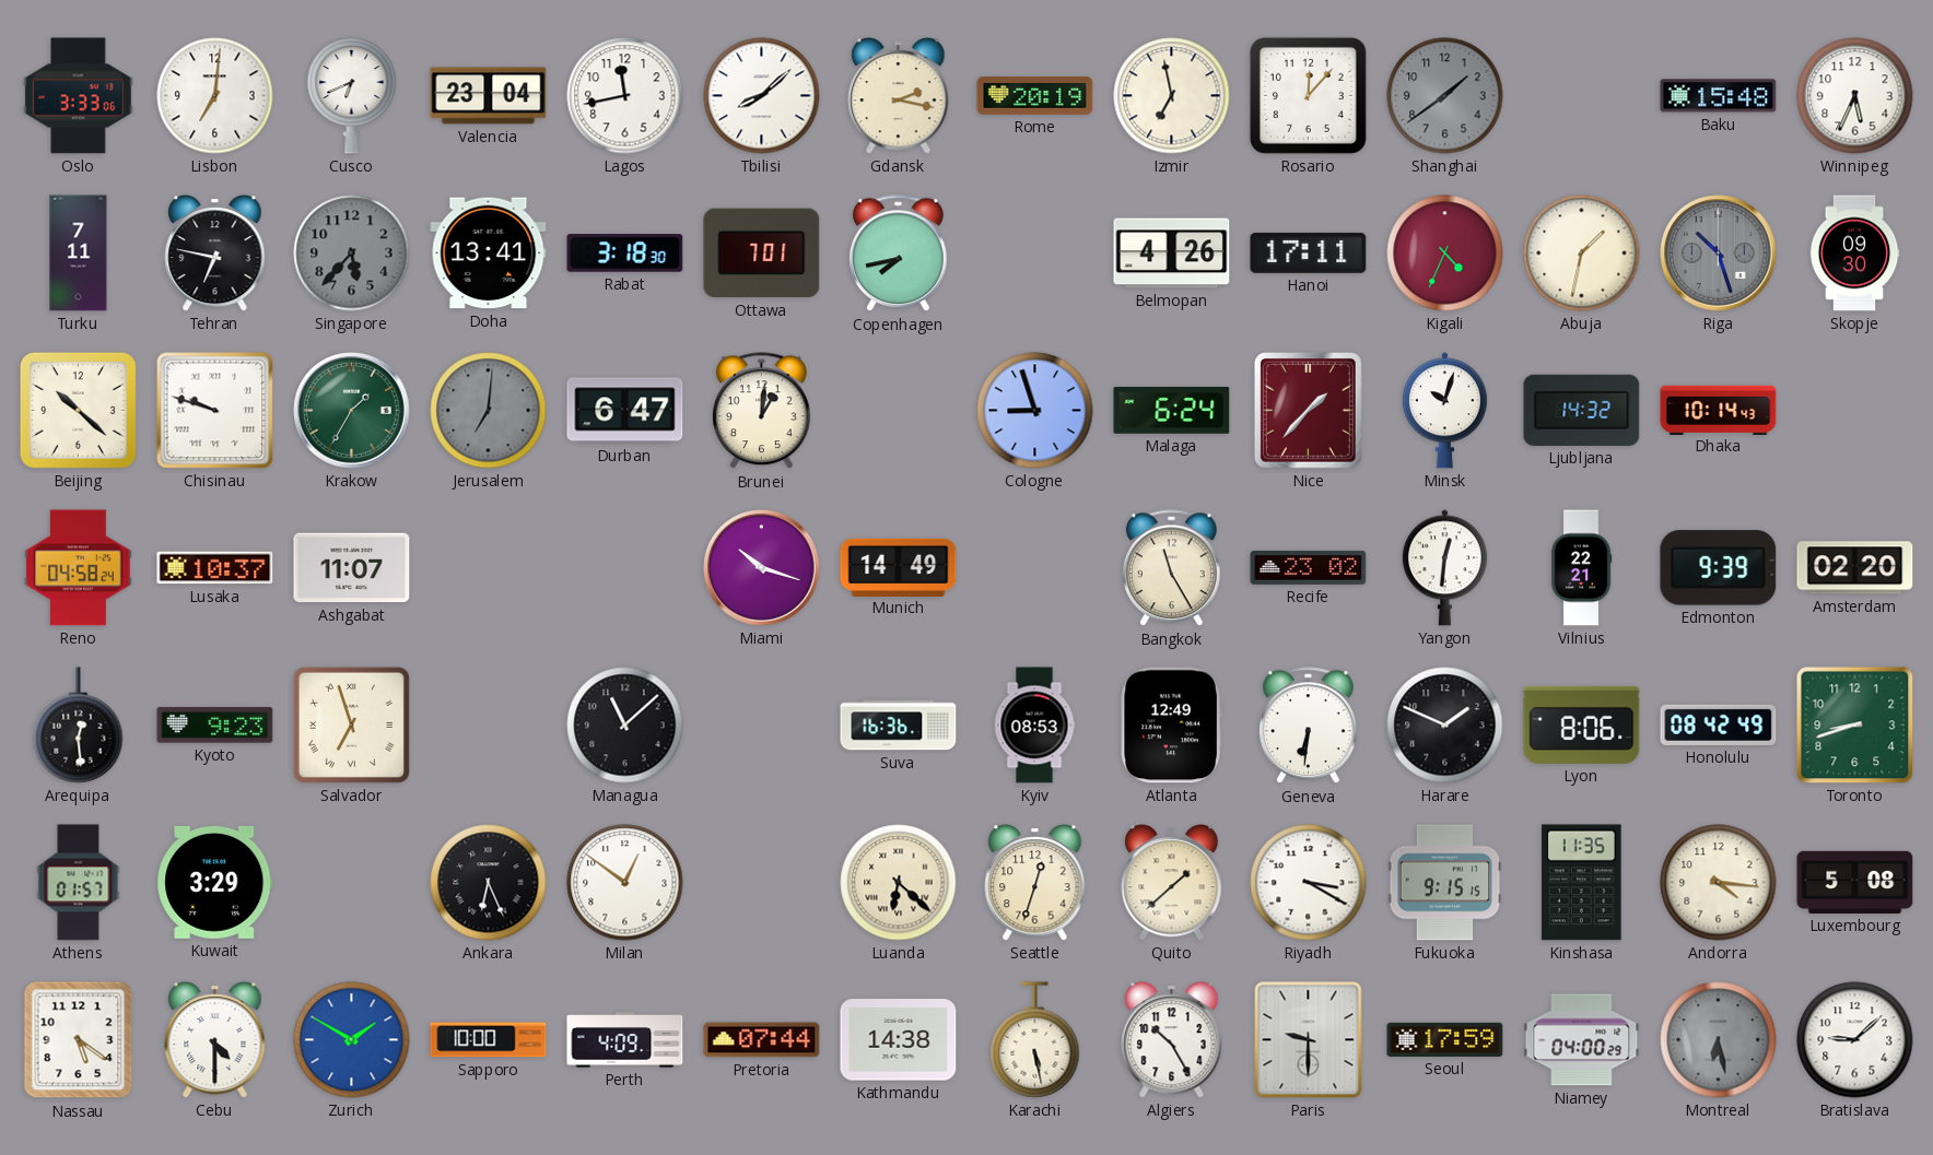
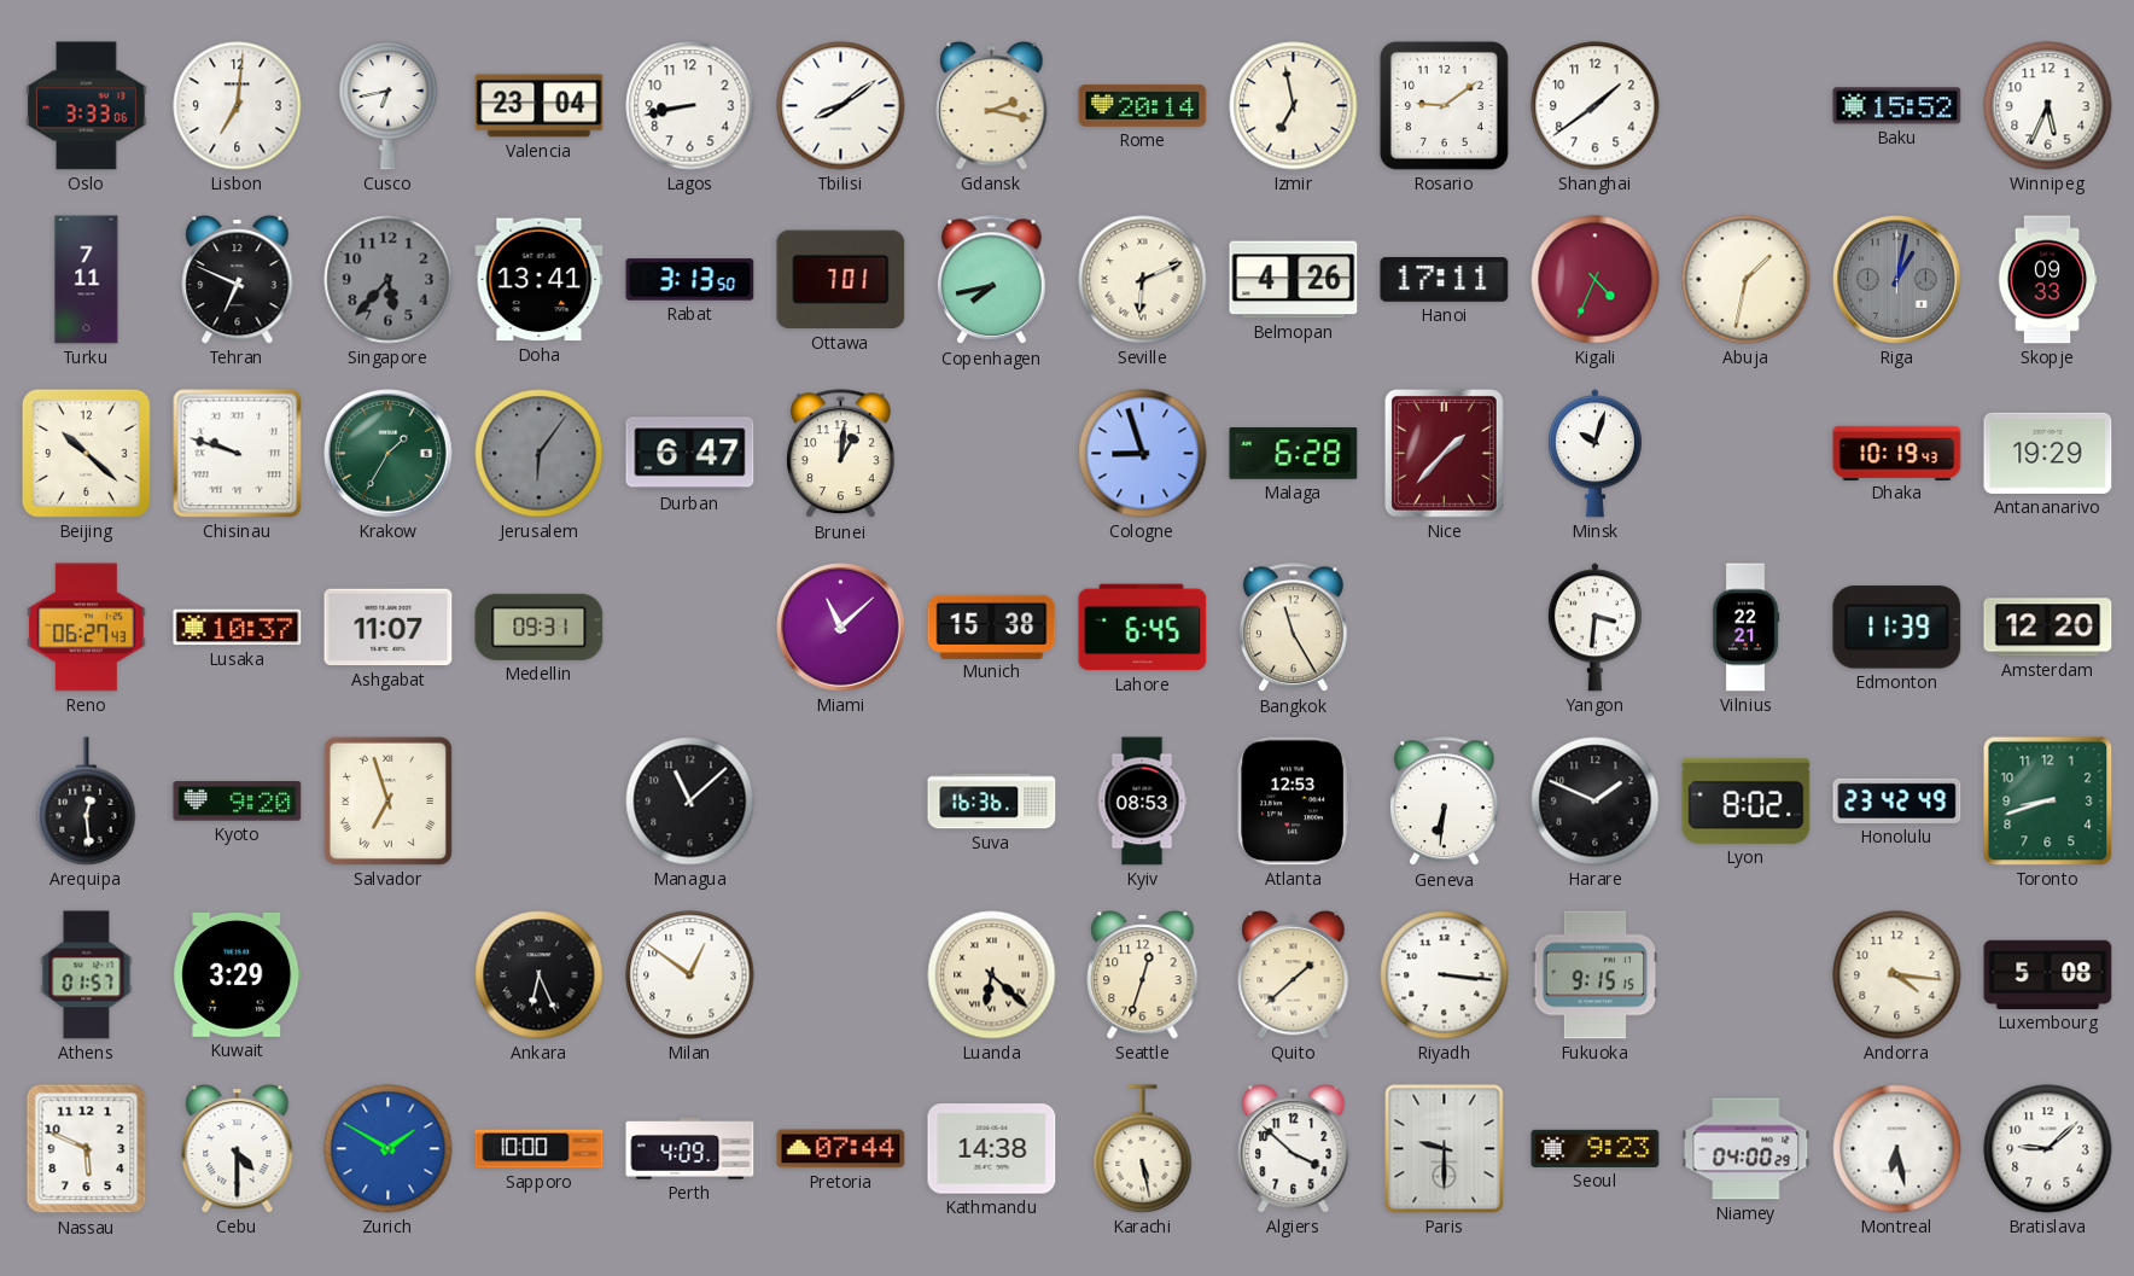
Cusco: 6:41 -> 6:43
Lagos: 11:43 -> 8:43
Tbilisi: 8:08 -> 8:09
Rome: 20:19 -> 20:14
Rosario: 12:07 -> 9:09
Shanghai dial: grey -> white
Baku: 15:48 -> 15:52
Tehran: 6:47 -> 6:49
Rabat: 3:18 -> 3:13
Seville: none -> 6:11
Riga: 10:27 -> 1:02
Skopje: 09:30 -> 09:33
Jerusalem: 7:01 -> 6:06
Malaga: 6:24 -> 6:28
Ljubljana: 14:32 -> none
Dhaka: 10:14 -> 10:19
Antananarivo: none -> 19:29
Reno: 04:58 -> 06:27
Medellin: none -> 09:31
Miami: 10:18 -> 11:08
Munich: 14:49 -> 15:38
Lahore: none -> 6:45
Recife: 23:02 -> none
Yangon: 12:31 -> 3:31
Edmonton: 9:39 -> 11:39
Amsterdam: 02:20 -> 12:20
Kyoto: 9:23 -> 9:20
Atlanta: 12:49 -> 12:53
Lyon: 8:06 -> 8:02
Honolulu: 08:42 -> 23:42
Riyadh: 3:20 -> 3:16
Kinshasa: 11:35 -> none
Nassau: 5:21 -> 5:49
Algiers: 10:25 -> 3:52
Seoul: 17:59 -> 9:23
Montreal dial: grey -> white
